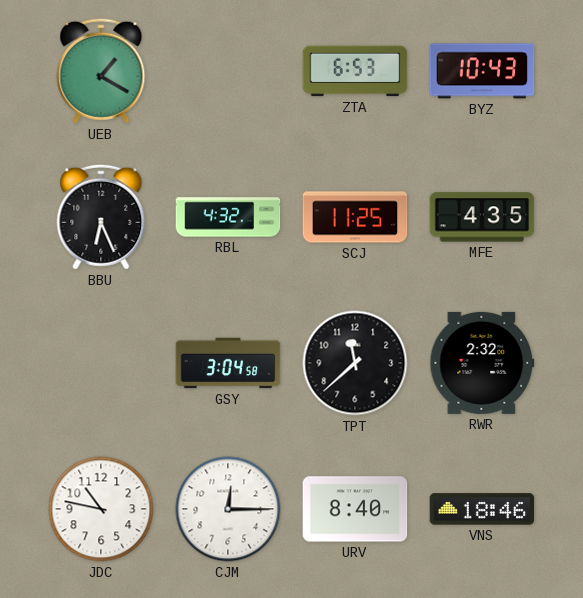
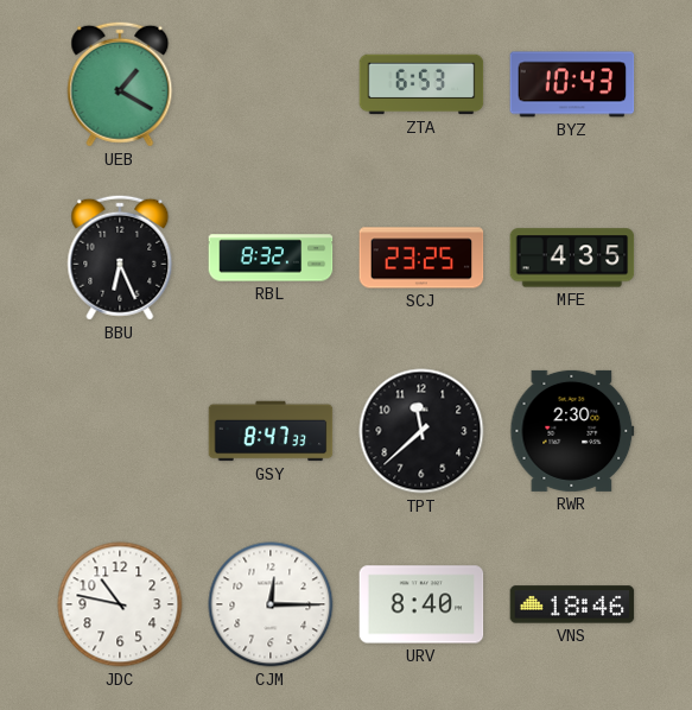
RBL: 4:32 -> 8:32
SCJ: 11:25 -> 23:25
GSY: 3:04 -> 8:47
RWR: 2:32 -> 2:30
